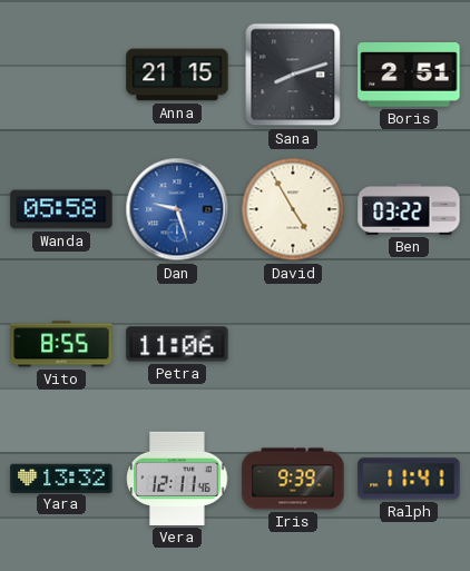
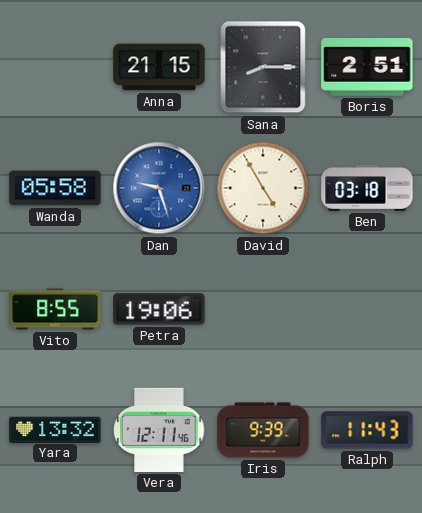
Sana: 8:12 -> 8:15
Ben: 03:22 -> 03:18
Petra: 11:06 -> 19:06
Ralph: 11:41 -> 11:43
